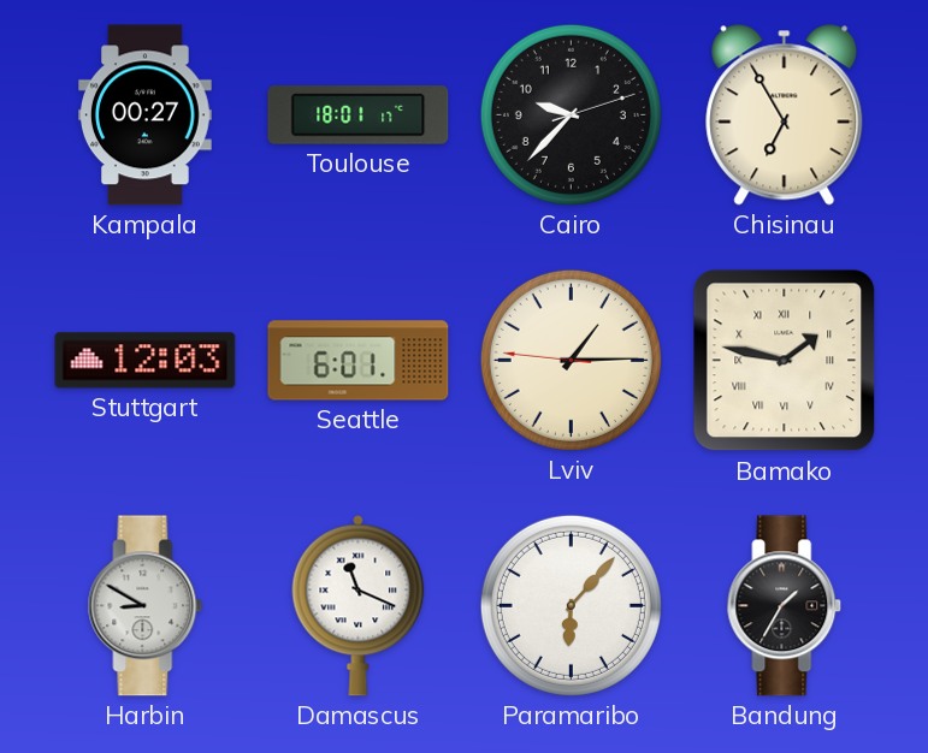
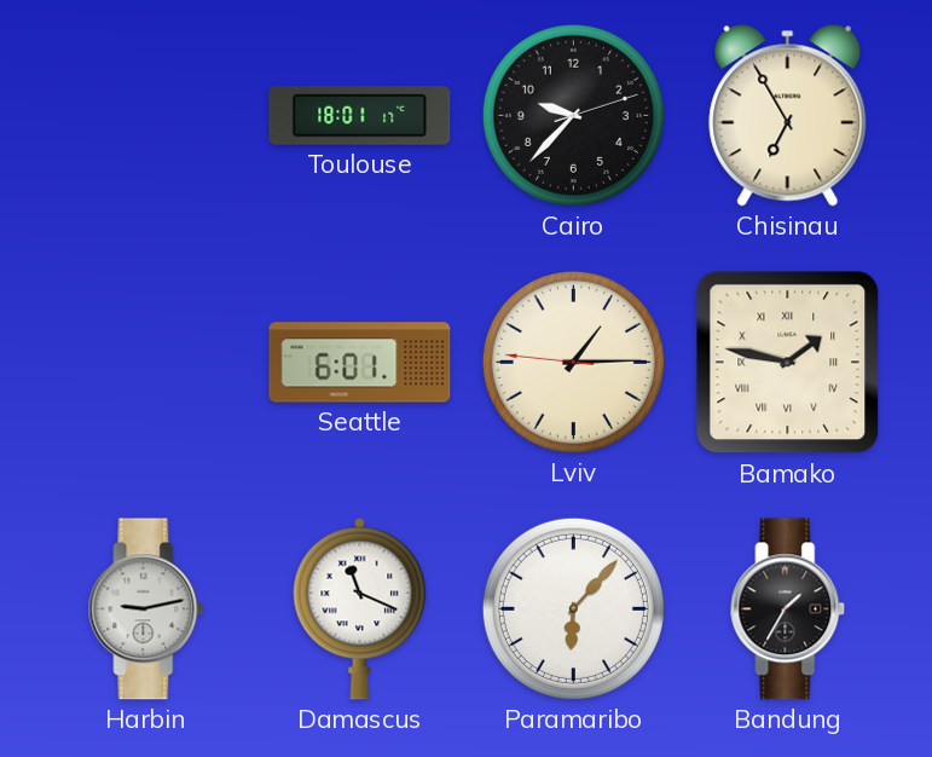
Kampala: 00:27 -> none
Stuttgart: 12:03 -> none
Harbin: 8:50 -> 9:13
